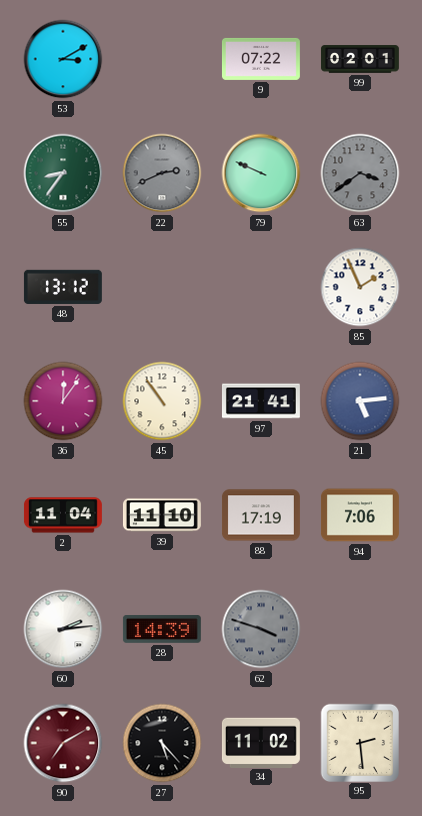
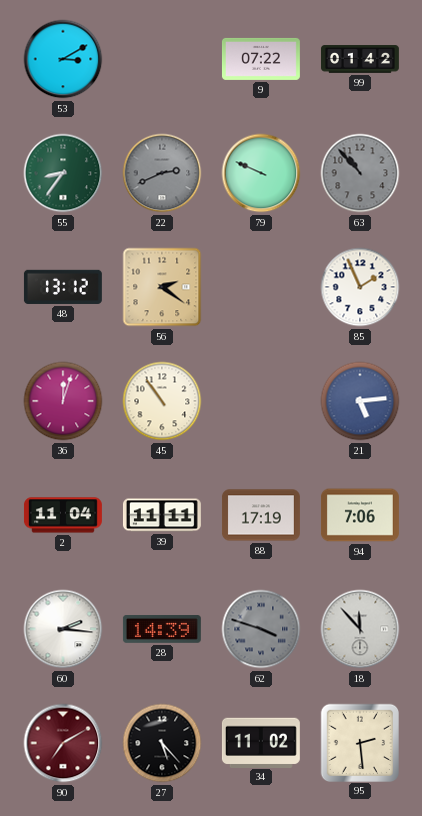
99: 02:01 -> 01:42
63: 3:39 -> 10:53
56: none -> 2:21
36: 12:06 -> 12:03
97: 21:41 -> none
39: 11:10 -> 11:11
60: 2:14 -> 2:16
18: none -> 11:53
